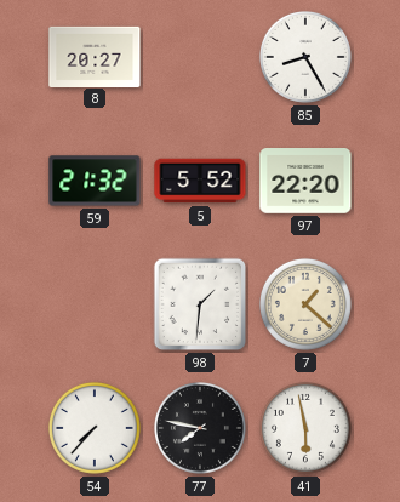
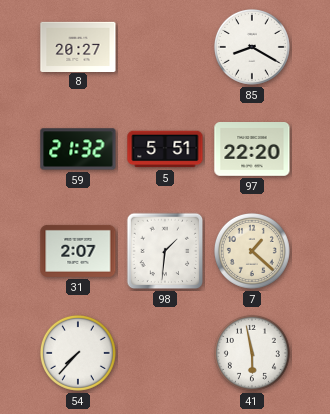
85: 8:25 -> 8:20
5: 5:52 -> 5:51
31: none -> 2:07
77: 7:47 -> none
